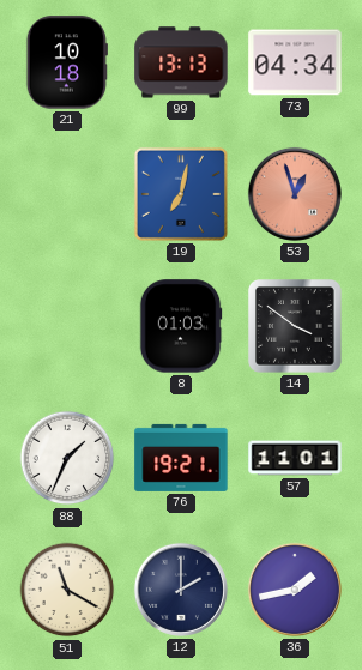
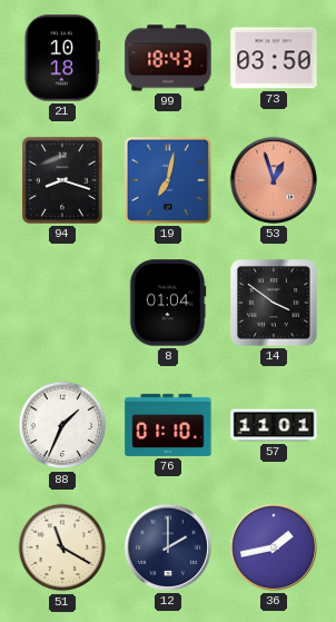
99: 13:13 -> 18:43
73: 04:34 -> 03:50
94: none -> 8:18
8: 01:03 -> 01:04
76: 19:21 -> 01:10
